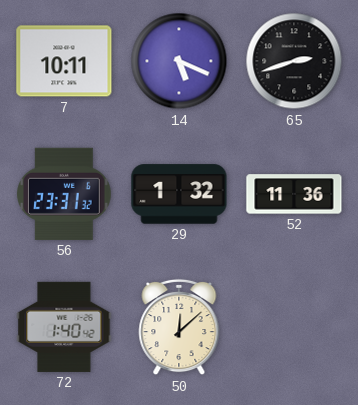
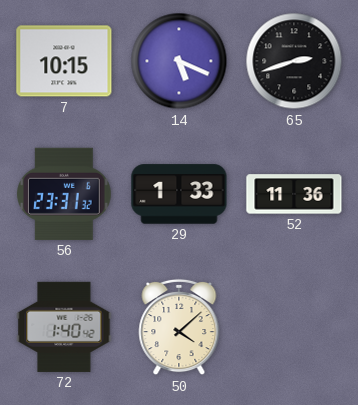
7: 10:11 -> 10:15
29: 1:32 -> 1:33
50: 12:08 -> 4:08
